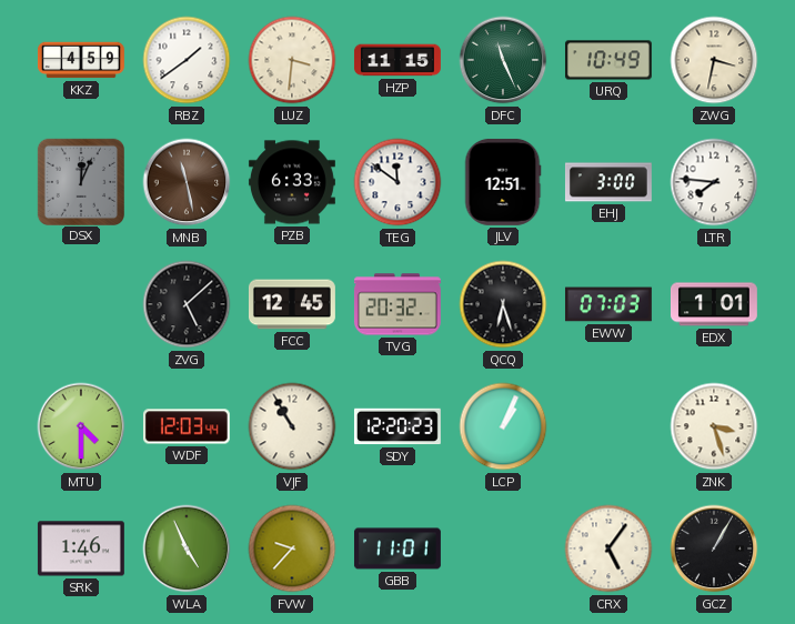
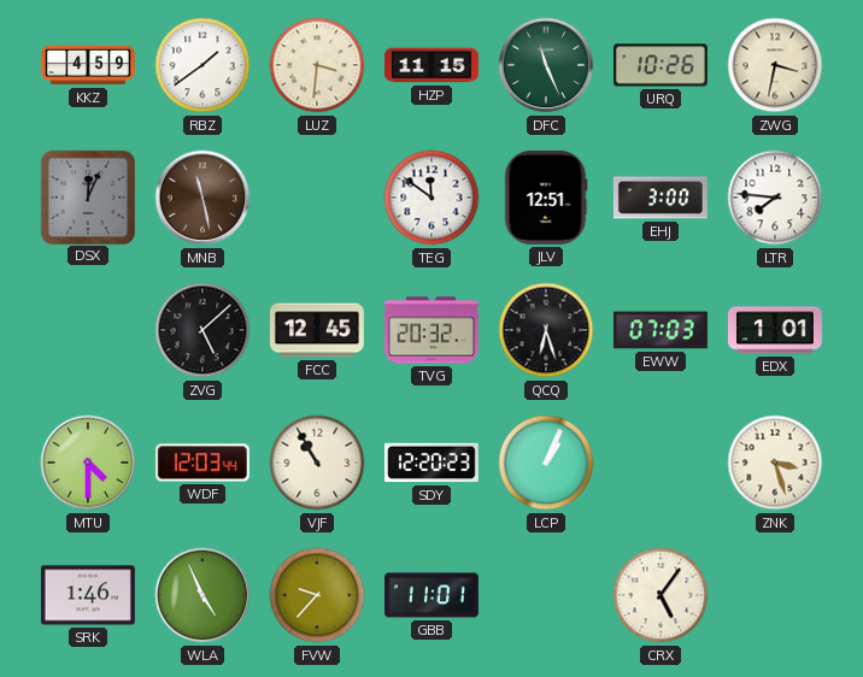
URQ: 10:49 -> 10:26
PZB: 6:33 -> none
GCZ: 1:05 -> none
